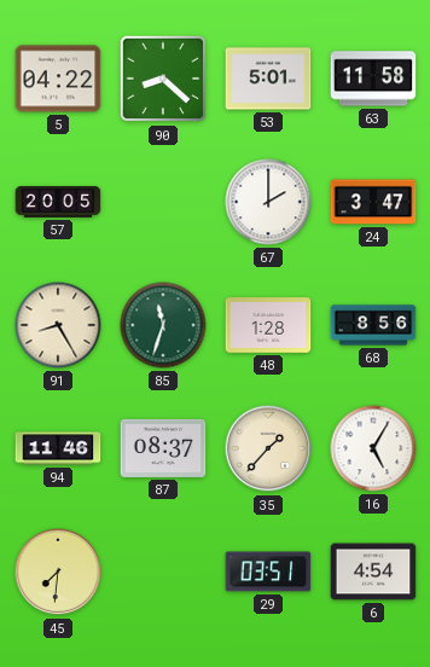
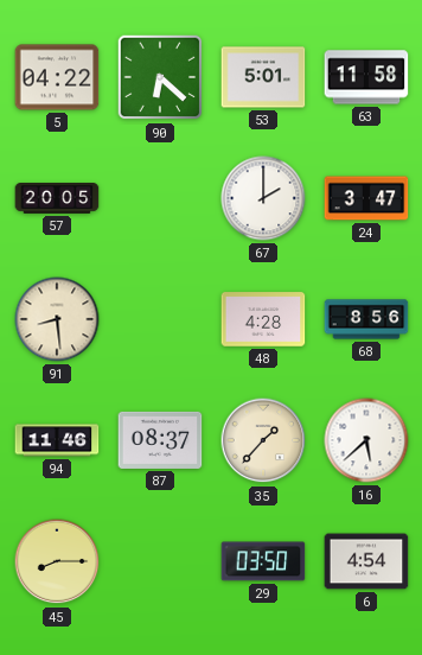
90: 8:22 -> 6:22
91: 8:25 -> 8:29
85: 11:33 -> none
48: 1:28 -> 4:28
16: 5:05 -> 5:38
45: 7:31 -> 8:15
29: 03:51 -> 03:50
